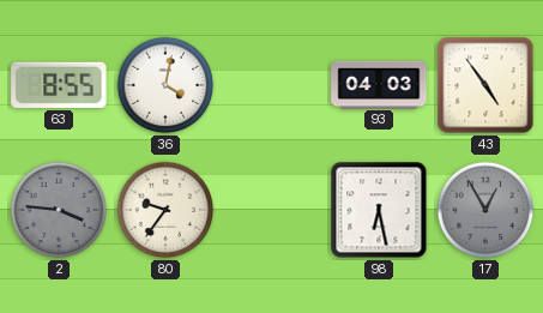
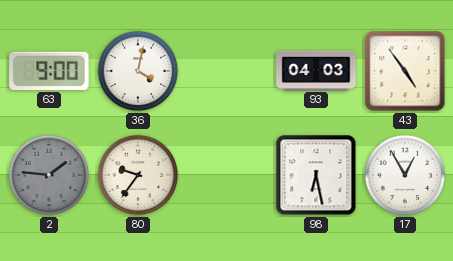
63: 8:55 -> 9:00
2: 3:46 -> 1:46
17 dial: grey -> white
